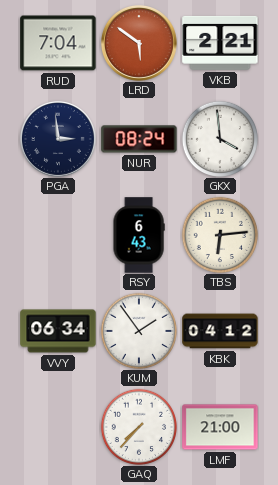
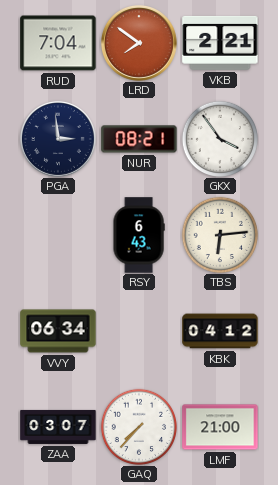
LRD: 5:51 -> 7:51
NUR: 08:24 -> 08:21
GKX: 3:59 -> 3:54
KUM: 1:54 -> none
ZAA: none -> 03:07
